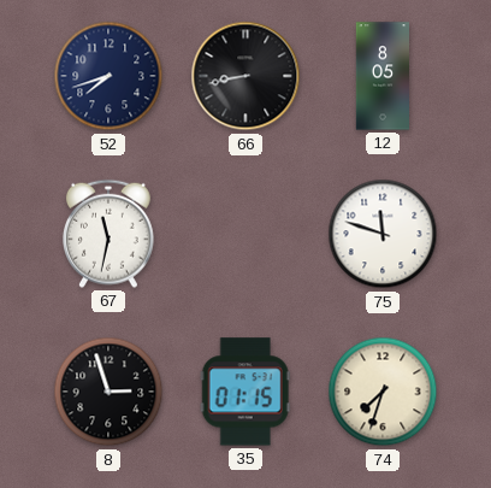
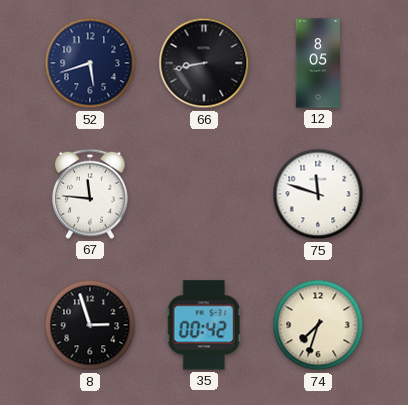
52: 7:42 -> 5:42
67: 11:32 -> 11:46
35: 01:15 -> 00:42
